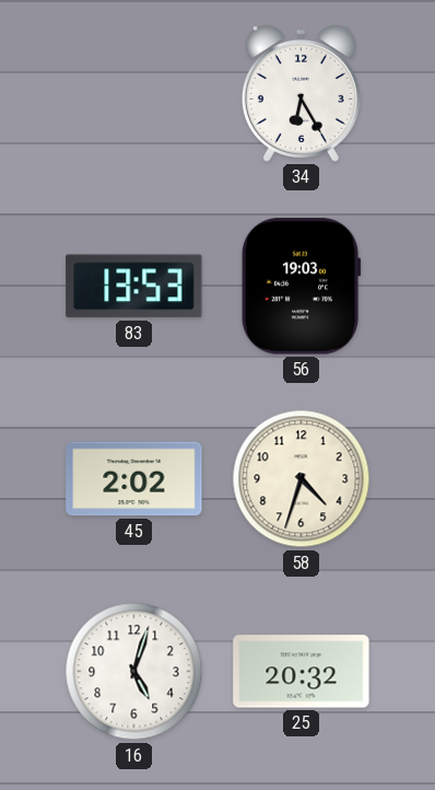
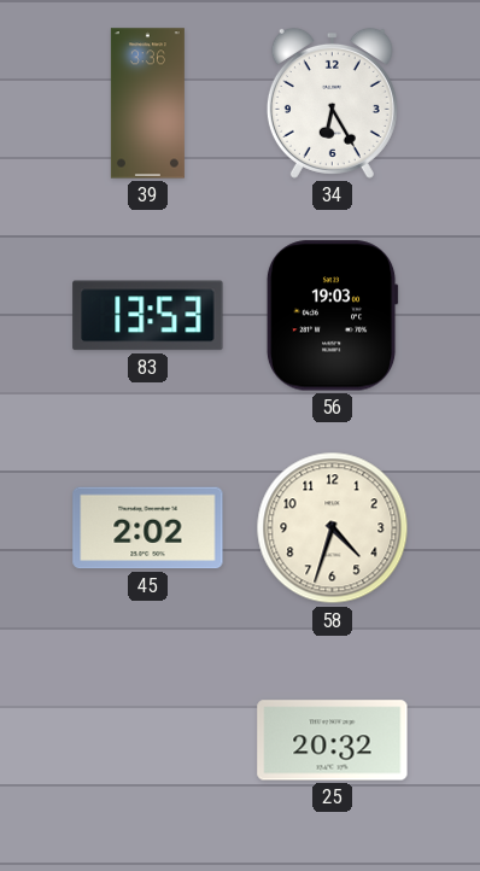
39: none -> 3:36
16: 5:03 -> none
